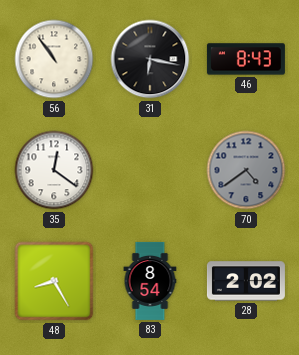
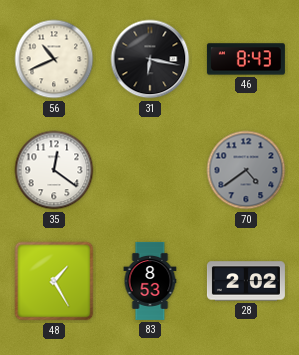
56: 10:54 -> 10:41
48: 8:25 -> 1:25
83: 8:54 -> 8:53
